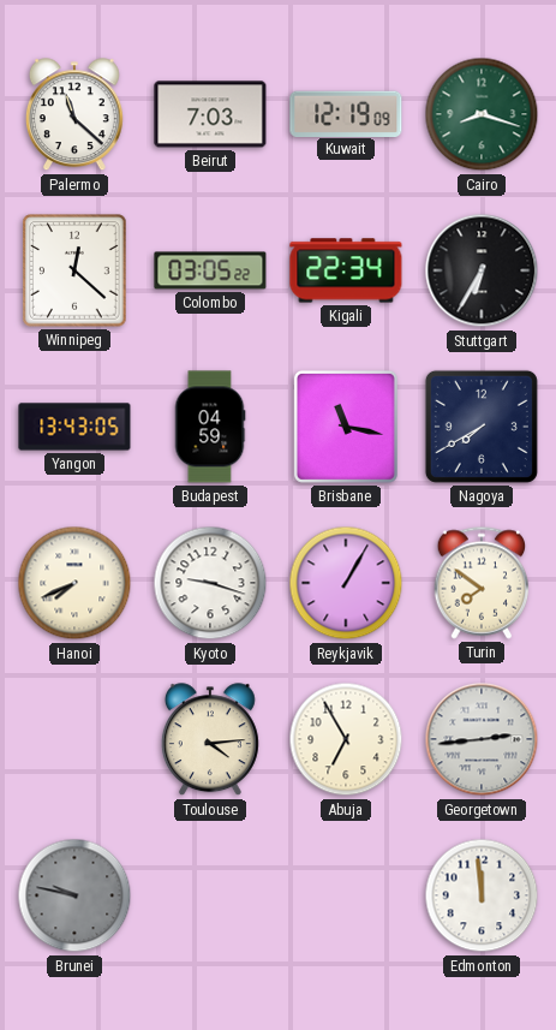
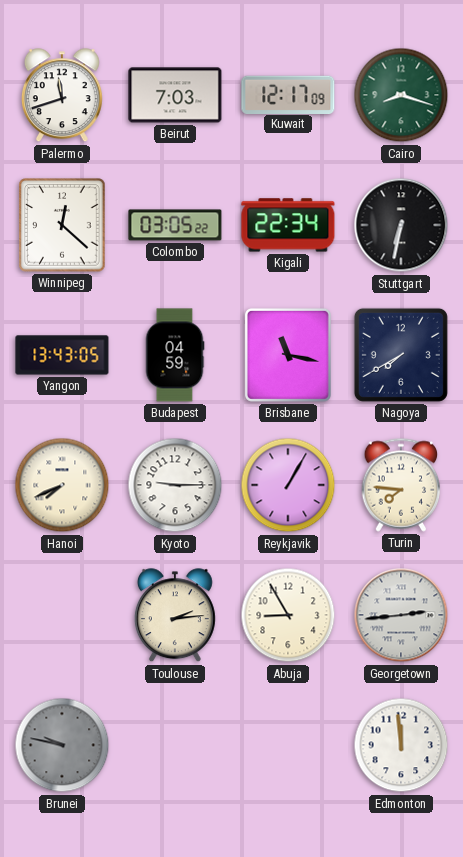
Palermo: 11:22 -> 11:42
Kuwait: 12:19 -> 12:17
Stuttgart: 6:35 -> 6:32
Kyoto: 9:18 -> 9:15
Turin: 7:51 -> 7:46
Toulouse: 4:14 -> 2:14
Abuja: 6:55 -> 8:55
